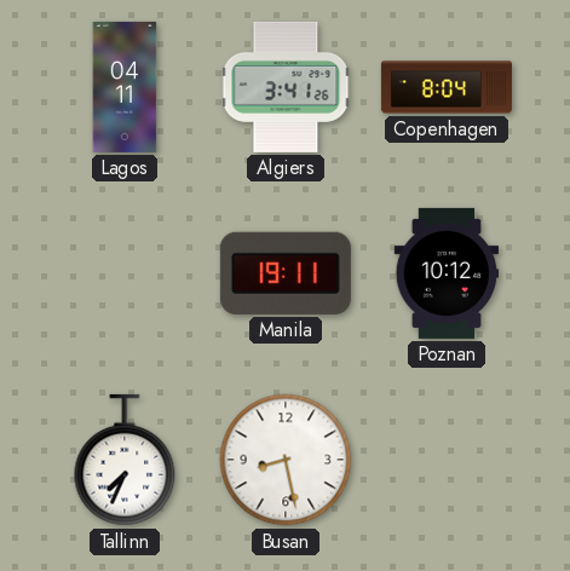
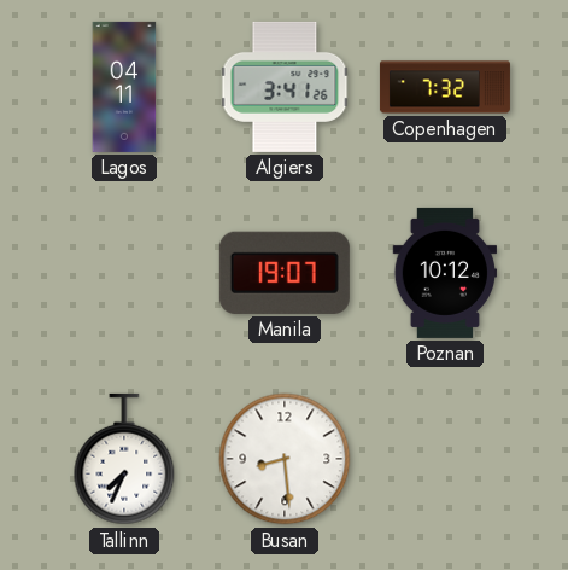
Copenhagen: 8:04 -> 7:32
Manila: 19:11 -> 19:07
Busan: 8:28 -> 8:29
